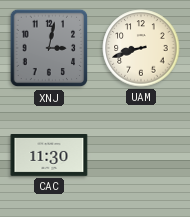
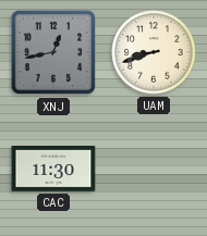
XNJ: 3:02 -> 12:43
